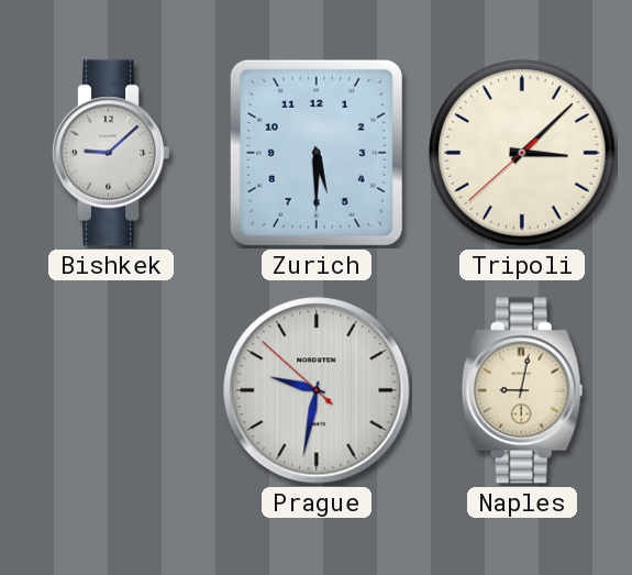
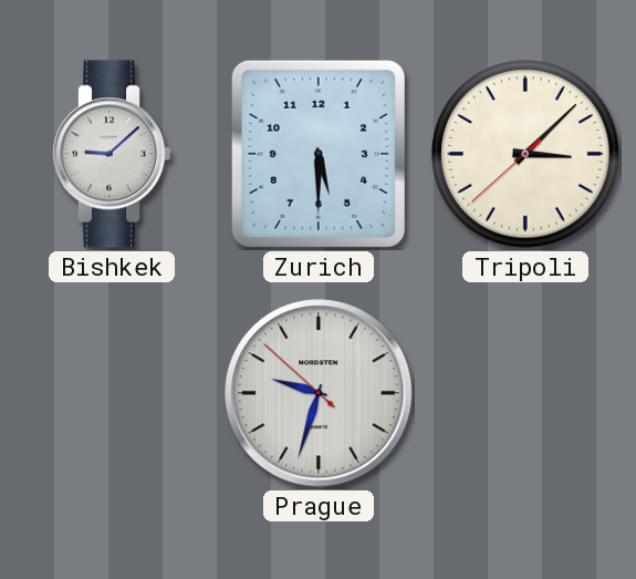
Prague: 9:31 -> 9:32
Naples: 9:02 -> none
